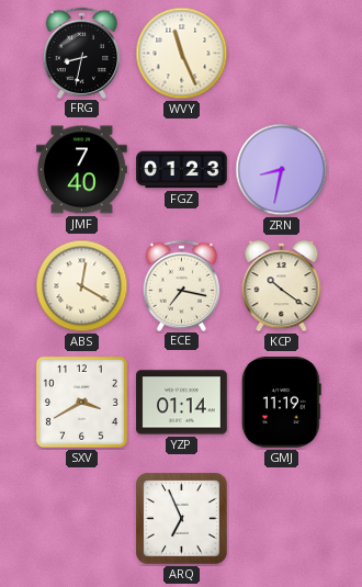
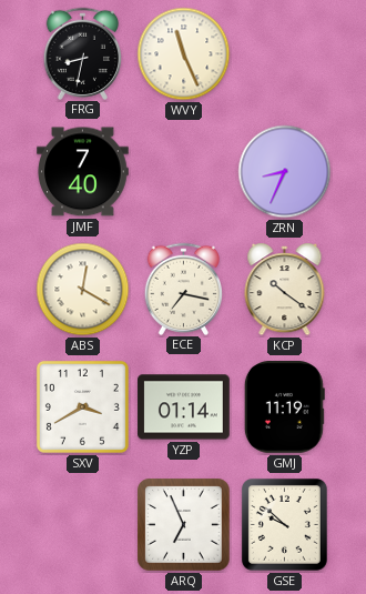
FGZ: 01:23 -> none
ZRN: 8:32 -> 8:34
GSE: none -> 9:52
